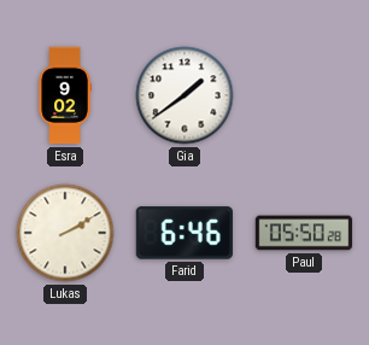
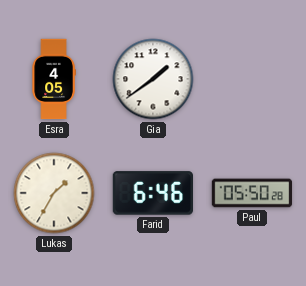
Esra: 9:02 -> 4:05
Lukas: 2:10 -> 1:35
